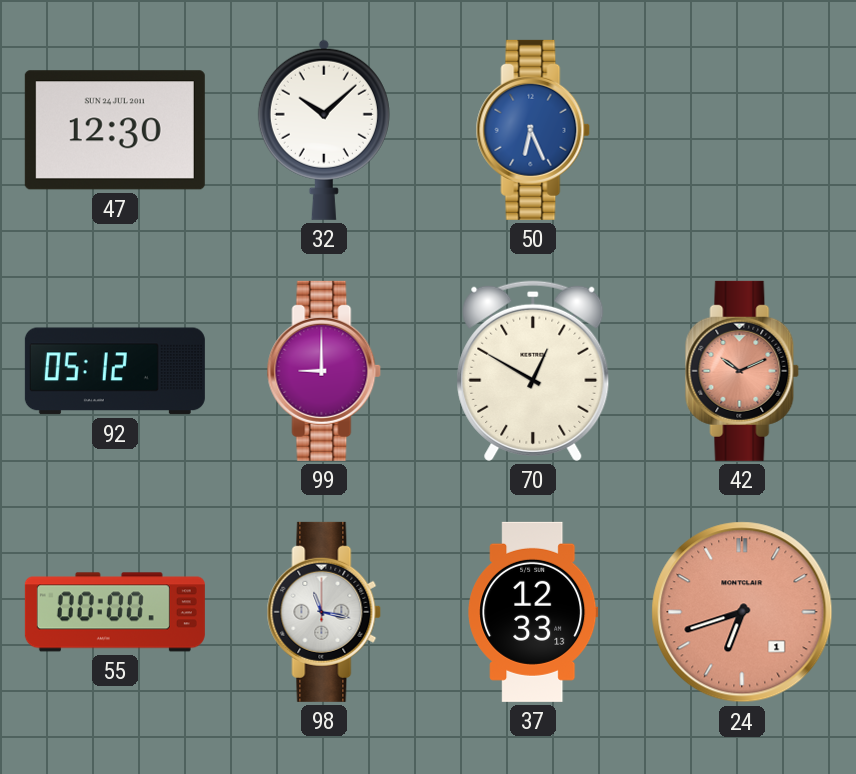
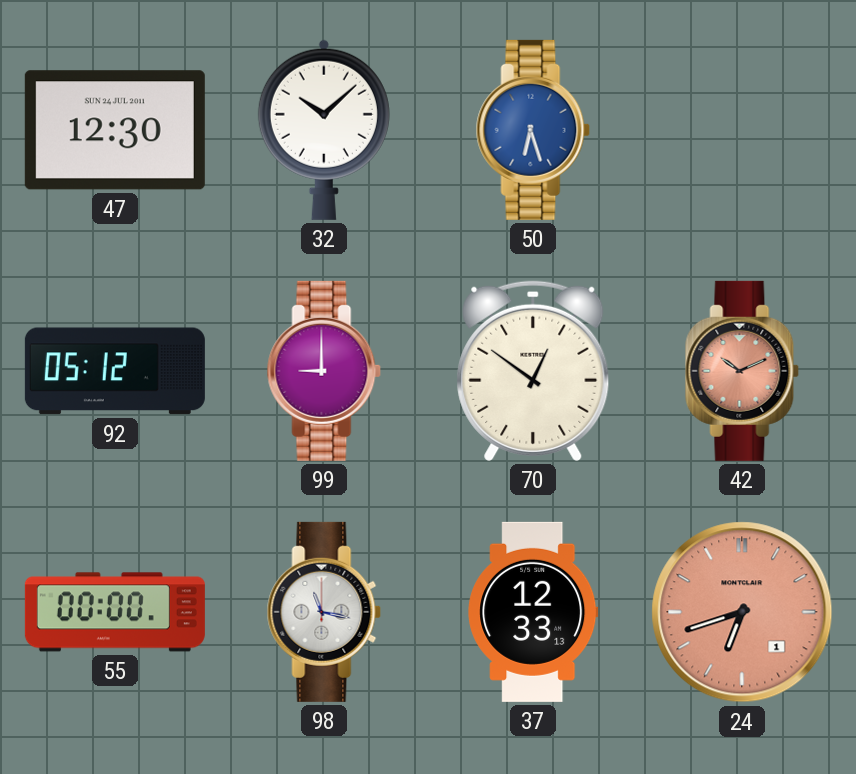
50: 6:26 -> 6:27
70: 12:50 -> 12:51
